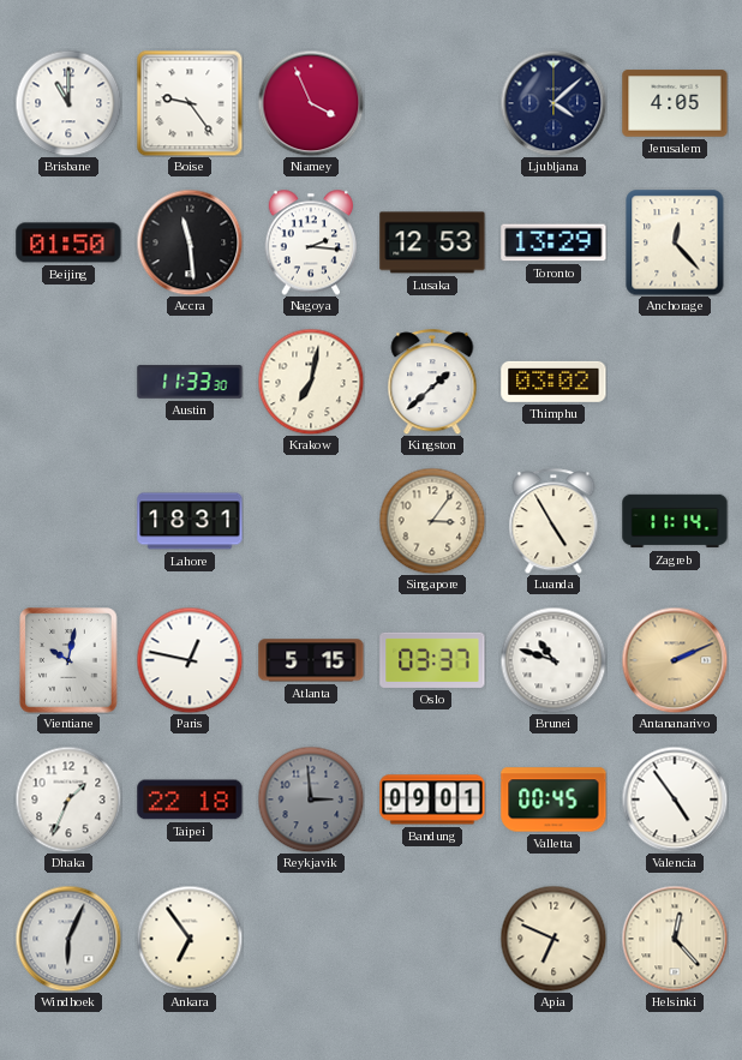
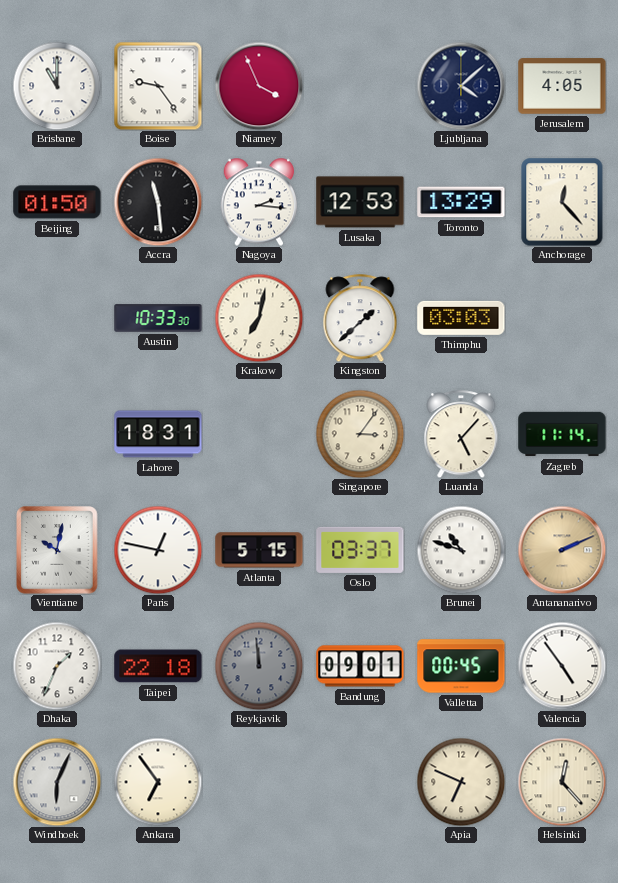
Austin: 11:33 -> 10:33
Thimphu: 03:02 -> 03:03
Luanda: 4:55 -> 5:07
Reykjavik: 2:59 -> 11:59
